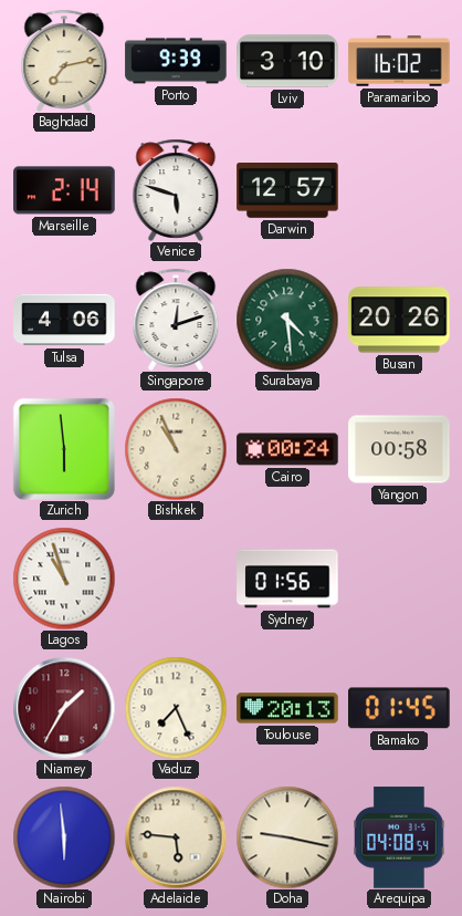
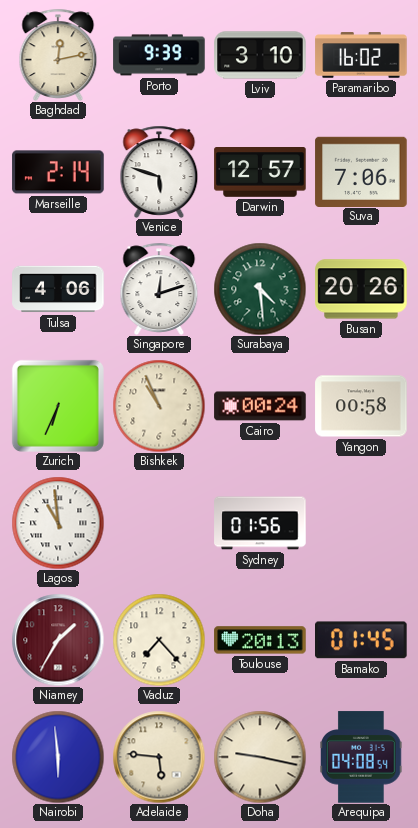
Baghdad: 7:13 -> 12:13
Suva: none -> 7:06
Zurich: 5:59 -> 6:34
Lagos: 10:57 -> 10:59
Vaduz: 7:26 -> 7:23
